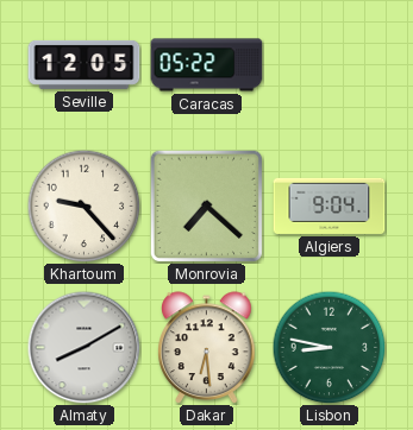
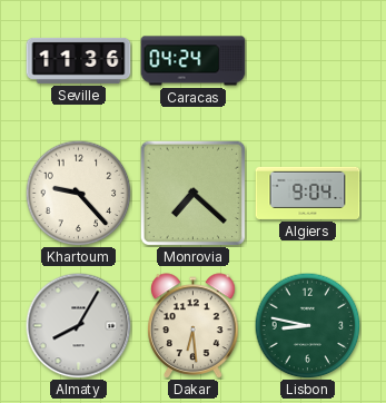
Seville: 12:05 -> 11:36
Caracas: 05:22 -> 04:24
Almaty: 8:10 -> 8:05
